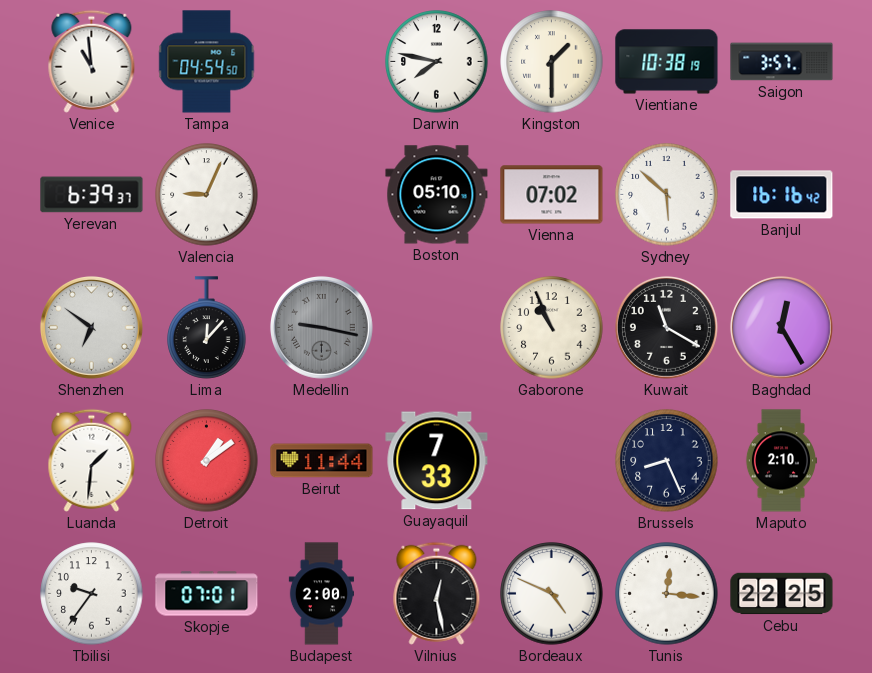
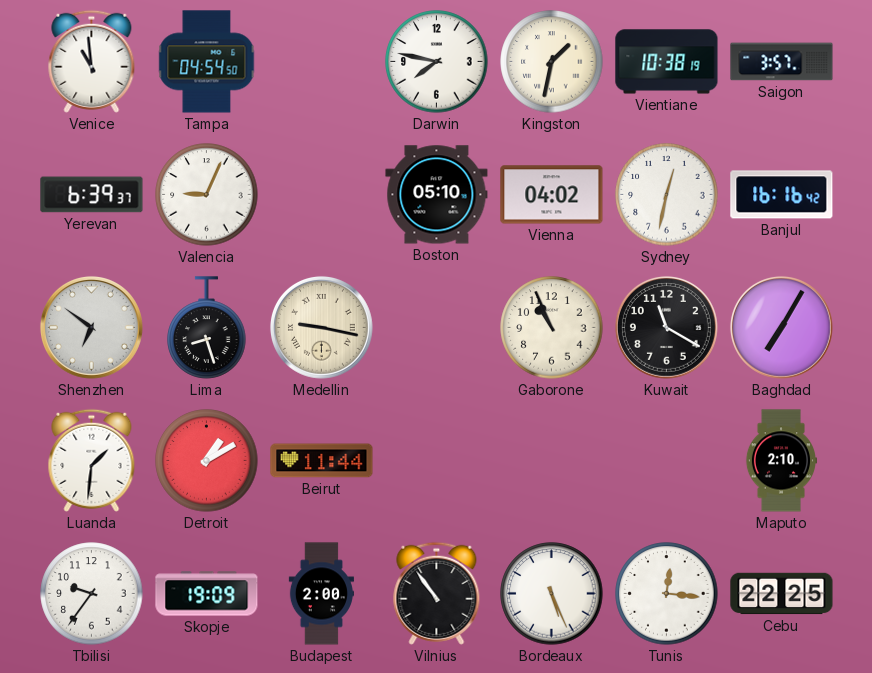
Kingston: 1:30 -> 1:32
Vienna: 07:02 -> 04:02
Sydney: 5:52 -> 12:32
Lima: 12:07 -> 8:27
Medellin dial: grey -> cream
Baghdad: 12:25 -> 7:05
Detroit: 1:09 -> 1:10
Guayaquil: 7:33 -> none
Brussels: 8:26 -> none
Skopje: 07:01 -> 19:09
Vilnius: 12:28 -> 10:54
Bordeaux: 4:49 -> 5:26
